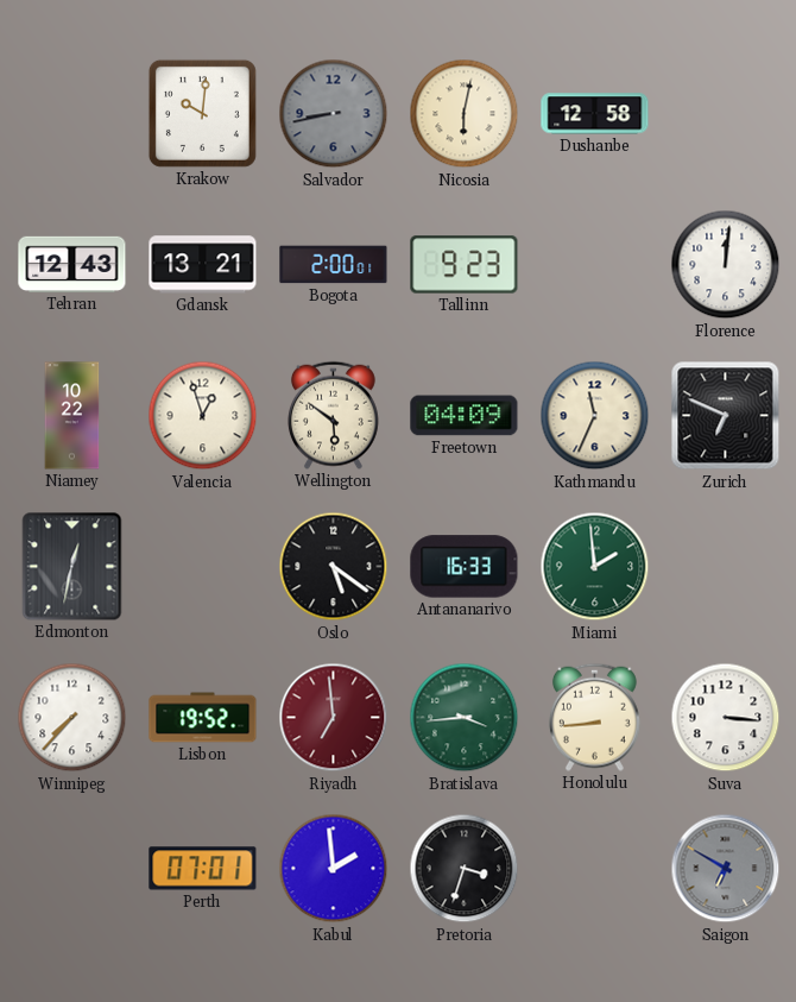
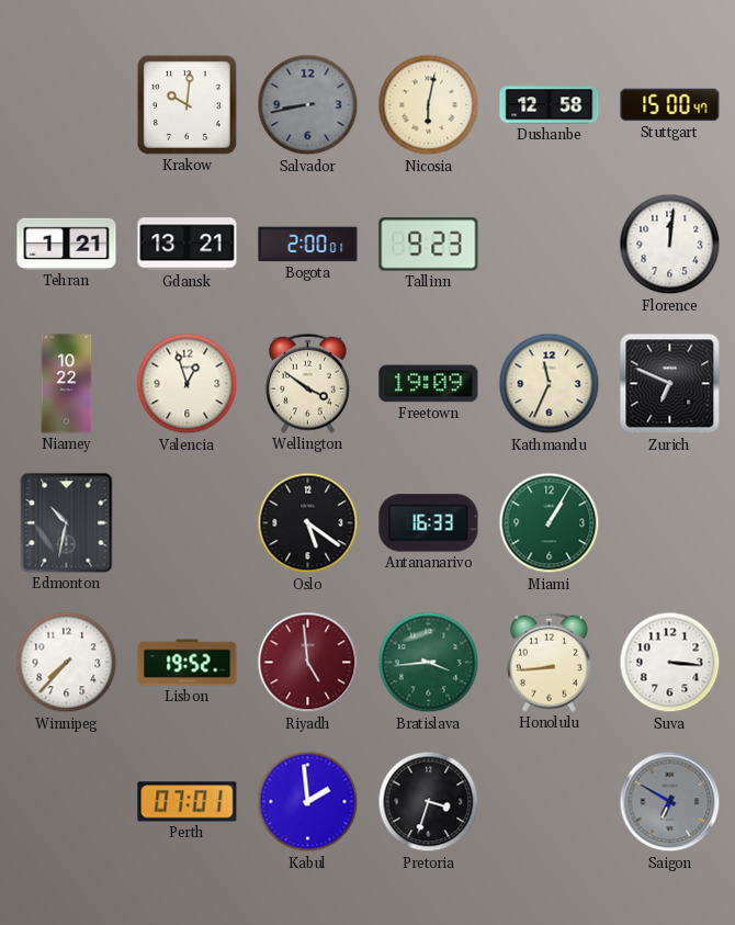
Stuttgart: none -> 15:00
Tehran: 12:43 -> 1:21
Wellington: 5:51 -> 3:51
Freetown: 04:09 -> 19:09
Edmonton: 12:32 -> 10:32
Miami: 1:59 -> 1:05
Riyadh: 6:59 -> 4:59
